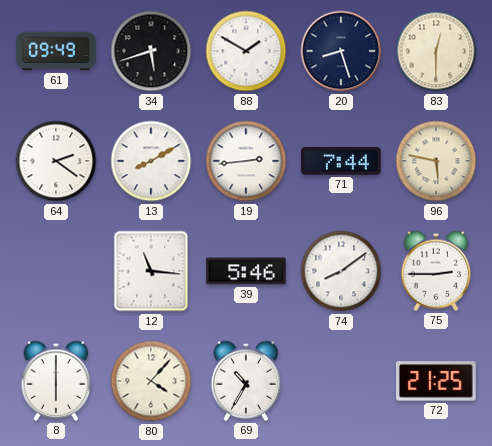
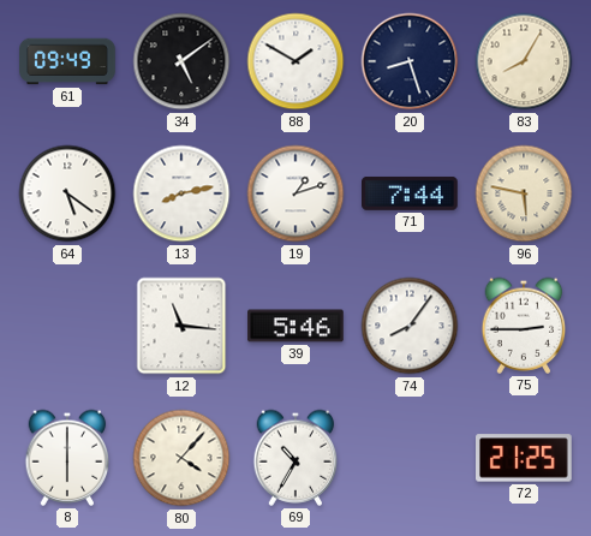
34: 5:42 -> 5:09
83: 12:30 -> 8:05
64: 2:21 -> 5:21
13: 8:10 -> 8:13
19: 2:44 -> 1:12
74: 8:09 -> 8:06
